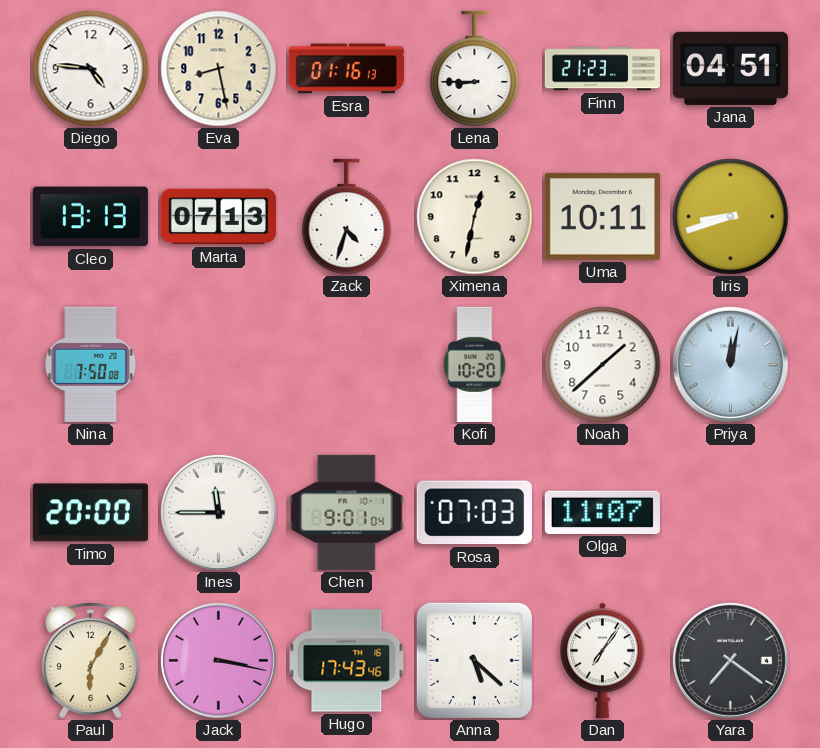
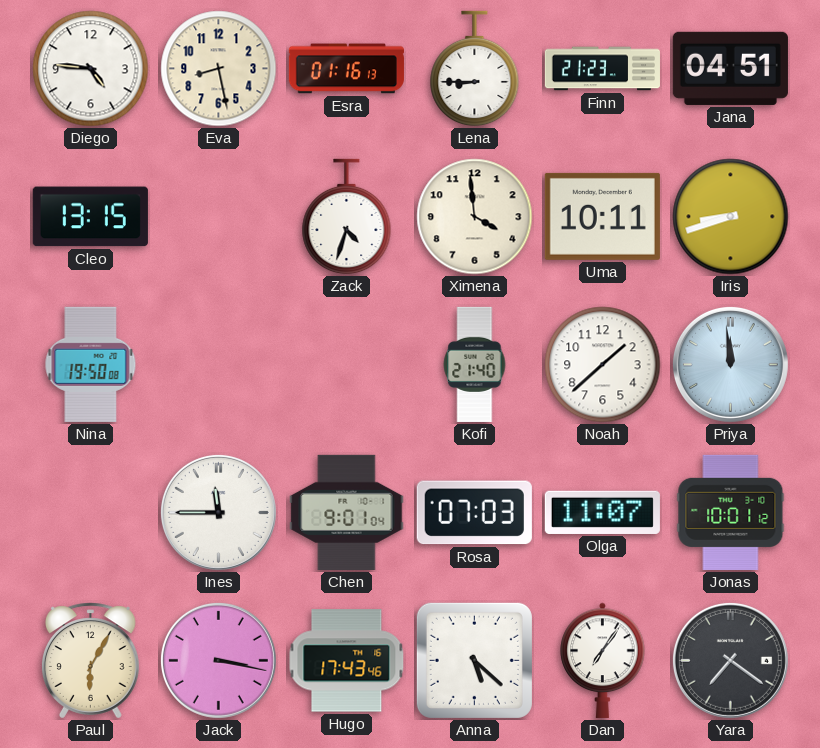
Cleo: 13:13 -> 13:15
Marta: 07:13 -> none
Ximena: 12:32 -> 3:59
Nina: 7:50 -> 19:50
Kofi: 10:20 -> 21:40
Priya: 12:02 -> 11:59
Timo: 20:00 -> none
Jonas: none -> 10:01
